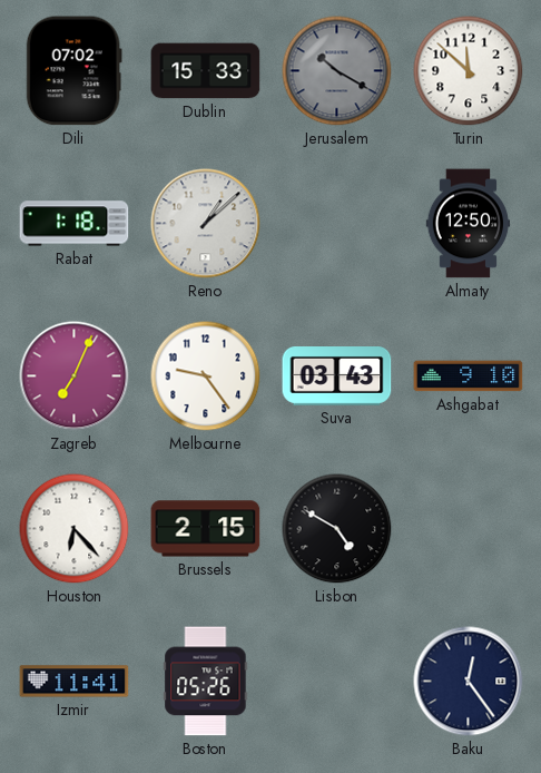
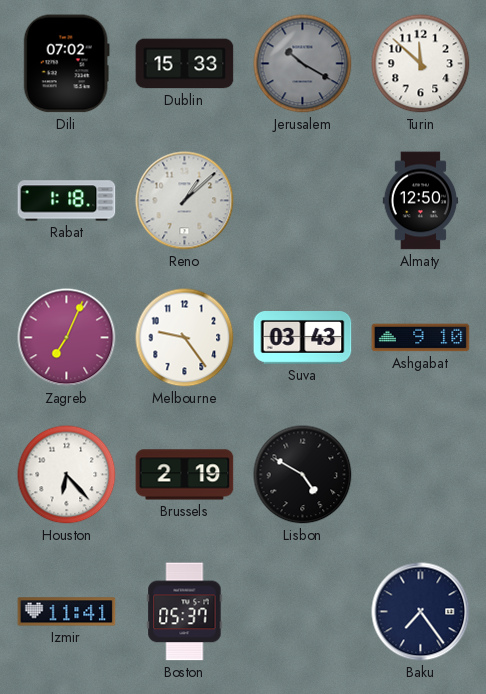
Brussels: 2:15 -> 2:19
Boston: 05:26 -> 05:37
Baku: 12:24 -> 7:24
